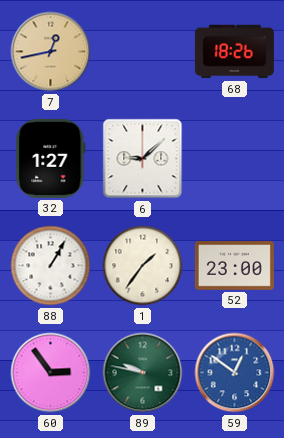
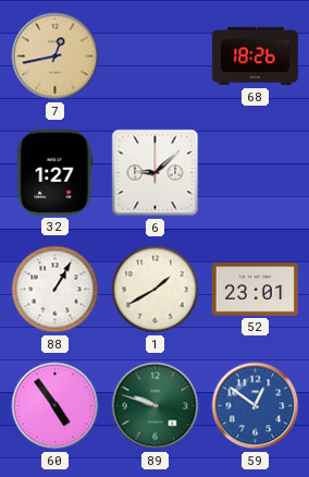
1: 1:36 -> 1:40
52: 23:00 -> 23:01
60: 2:54 -> 4:54
89: 9:47 -> 9:48
